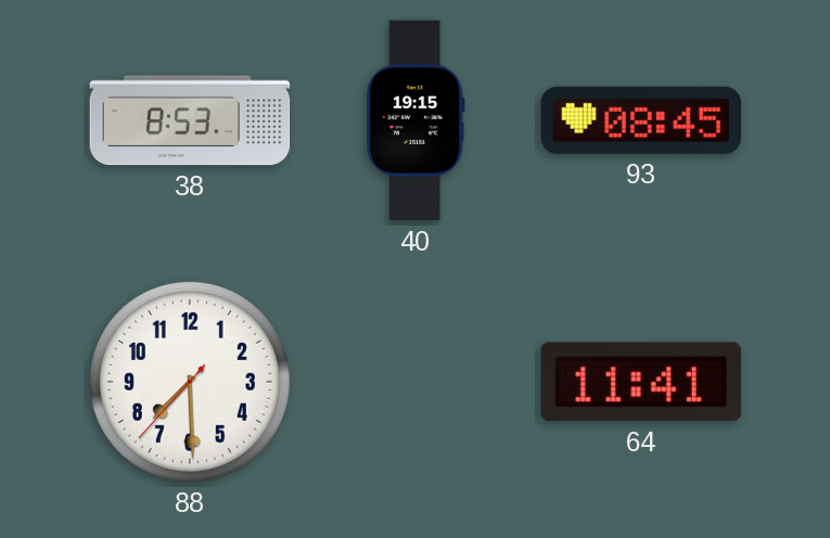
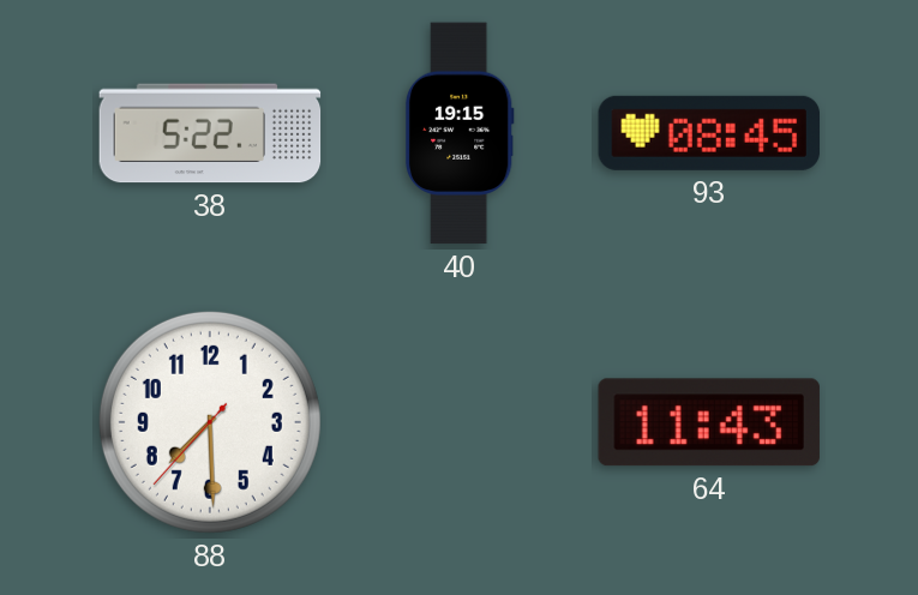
38: 8:53 -> 5:22
64: 11:41 -> 11:43
